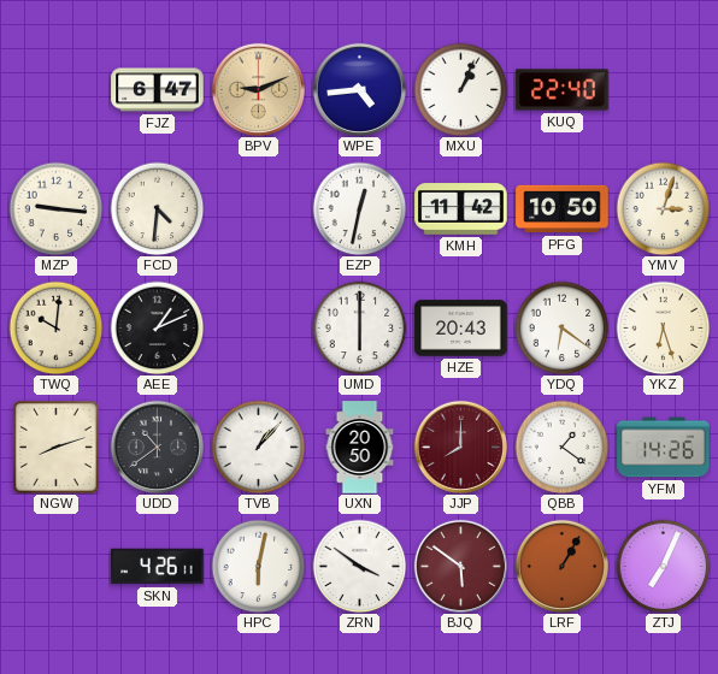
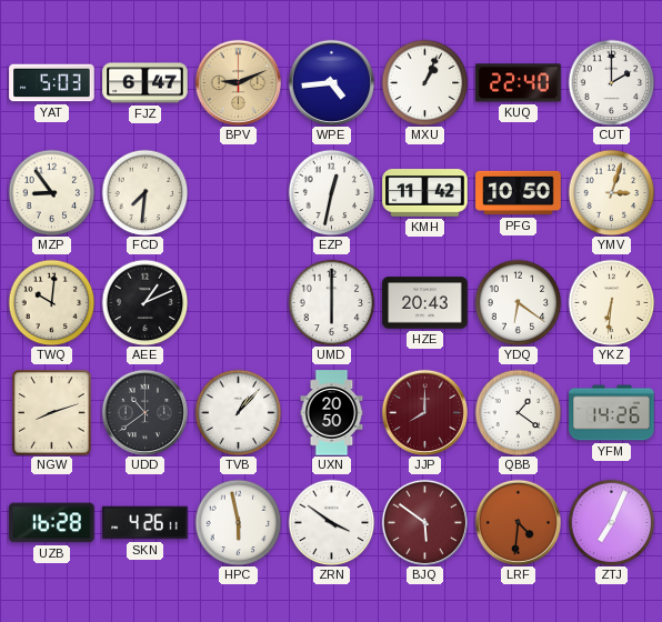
YAT: none -> 5:03
CUT: none -> 2:00
MZP: 9:16 -> 8:54
FCD: 4:31 -> 7:31
YKZ: 6:27 -> 6:31
UZB: none -> 16:28
HPC: 6:02 -> 5:58
LRF: 1:05 -> 4:31
